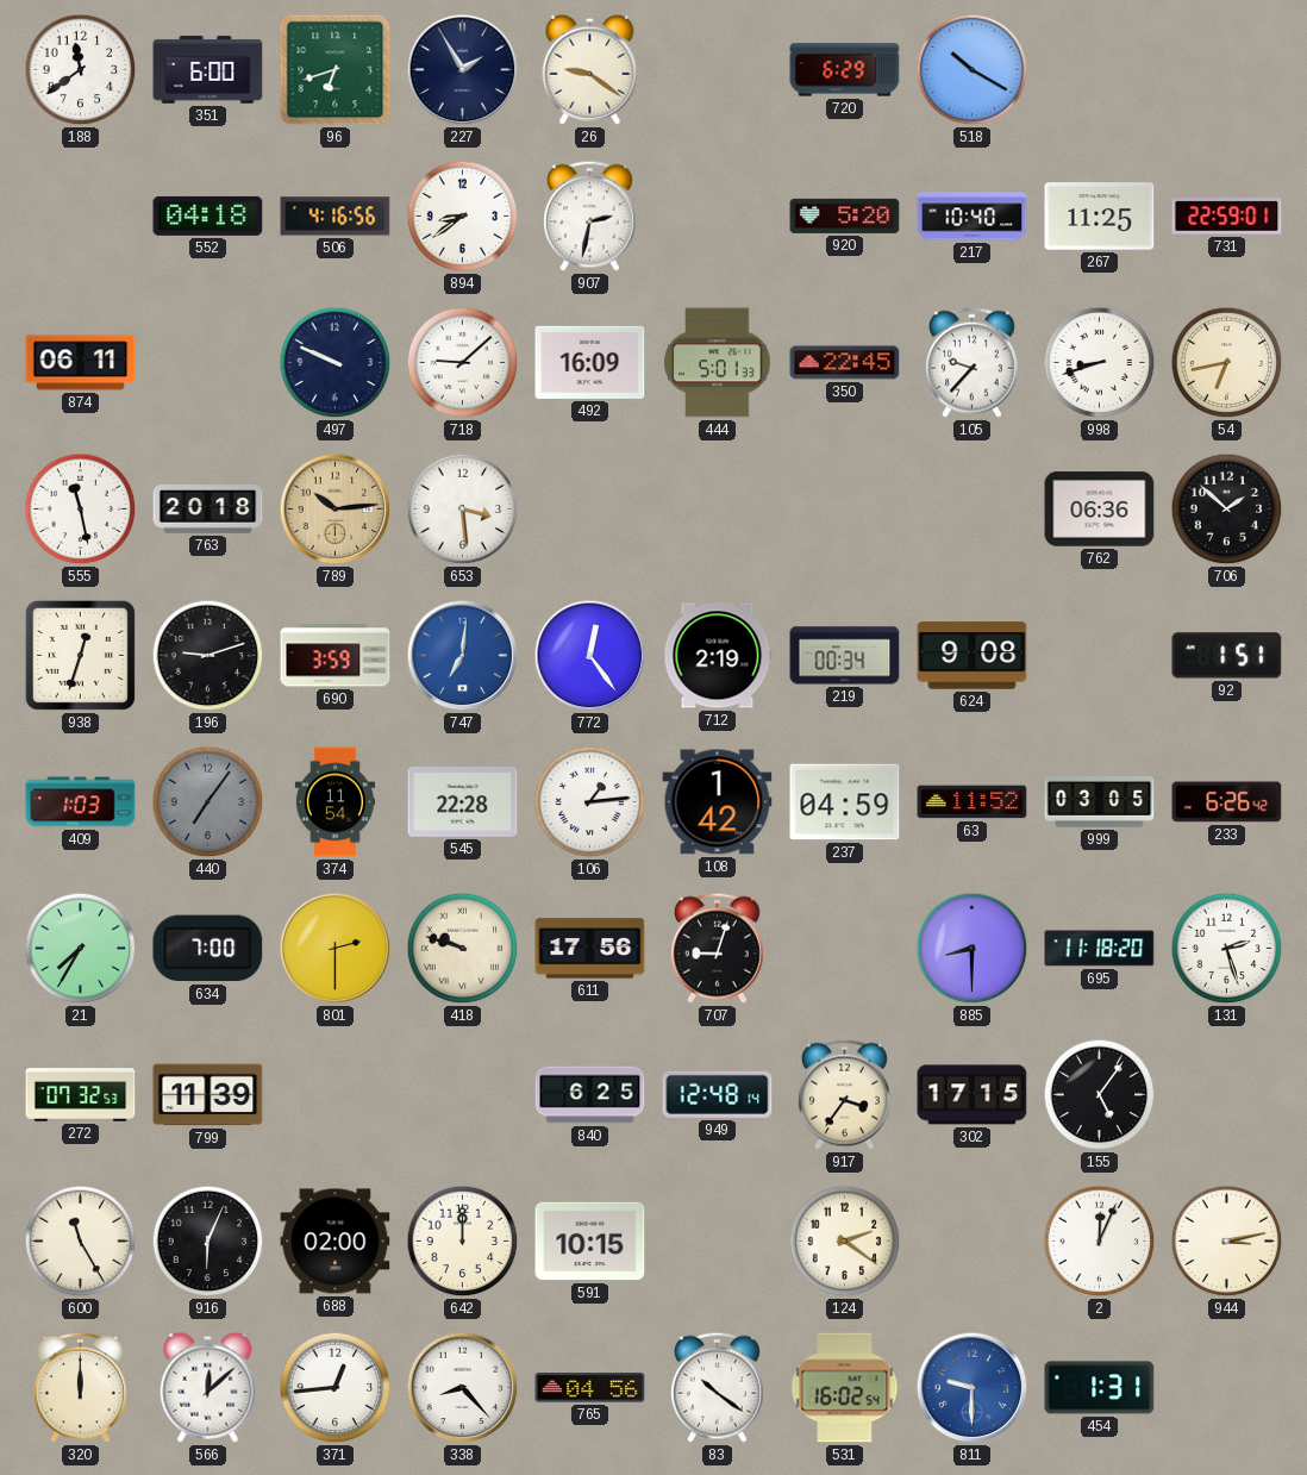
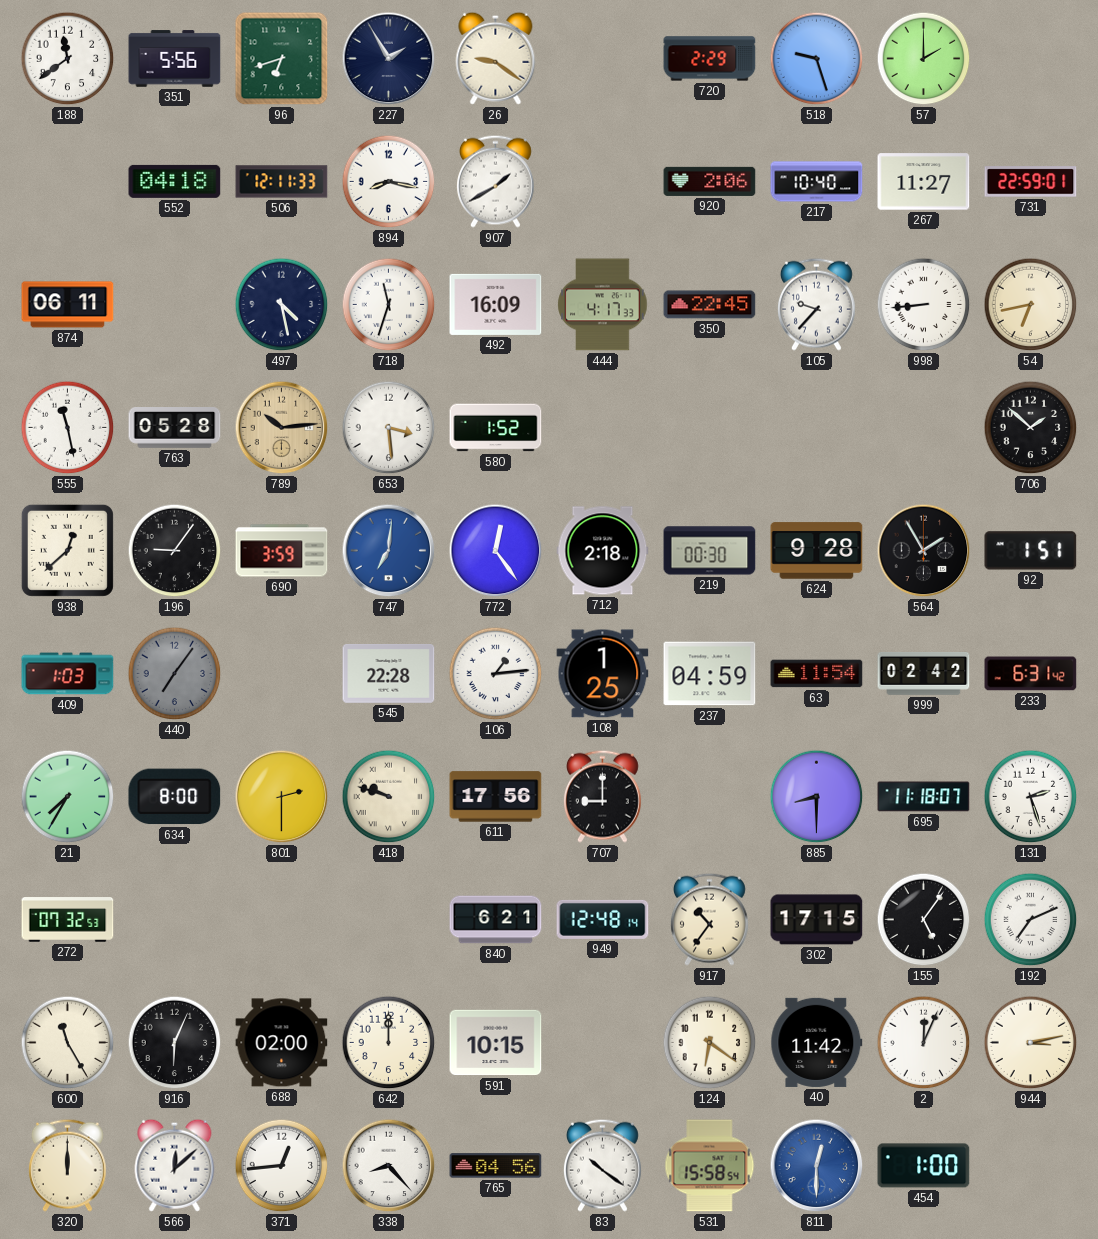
351: 6:00 -> 5:56
720: 6:29 -> 2:29
518: 10:20 -> 9:27
57: none -> 2:00
506: 4:16 -> 12:11
894: 8:39 -> 8:17
907: 2:32 -> 1:40
920: 5:20 -> 2:06
267: 11:25 -> 11:27
497: 9:49 -> 4:28
718: 9:08 -> 11:33
444: 5:01 -> 4:17
998: 8:42 -> 8:44
763: 20:18 -> 05:28
580: none -> 1:52
762: 06:36 -> none
938: 12:33 -> 12:38
196: 9:12 -> 9:06
712: 2:19 -> 2:18
219: 00:34 -> 00:30
624: 9:08 -> 9:28
564: none -> 1:55
374: 11:54 -> none
108: 1:42 -> 1:25
63: 11:52 -> 11:54
999: 03:05 -> 02:42
233: 6:26 -> 6:31
634: 7:00 -> 8:00
707: 9:03 -> 9:00
695: 11:18:20 -> 11:18:07
799: 11:39 -> none
840: 6:25 -> 6:21
917: 3:36 -> 10:36
192: none -> 7:11
124: 2:21 -> 6:21
40: none -> 11:42
531: 16:02 -> 15:58
811: 9:30 -> 12:30
454: 1:31 -> 1:00
